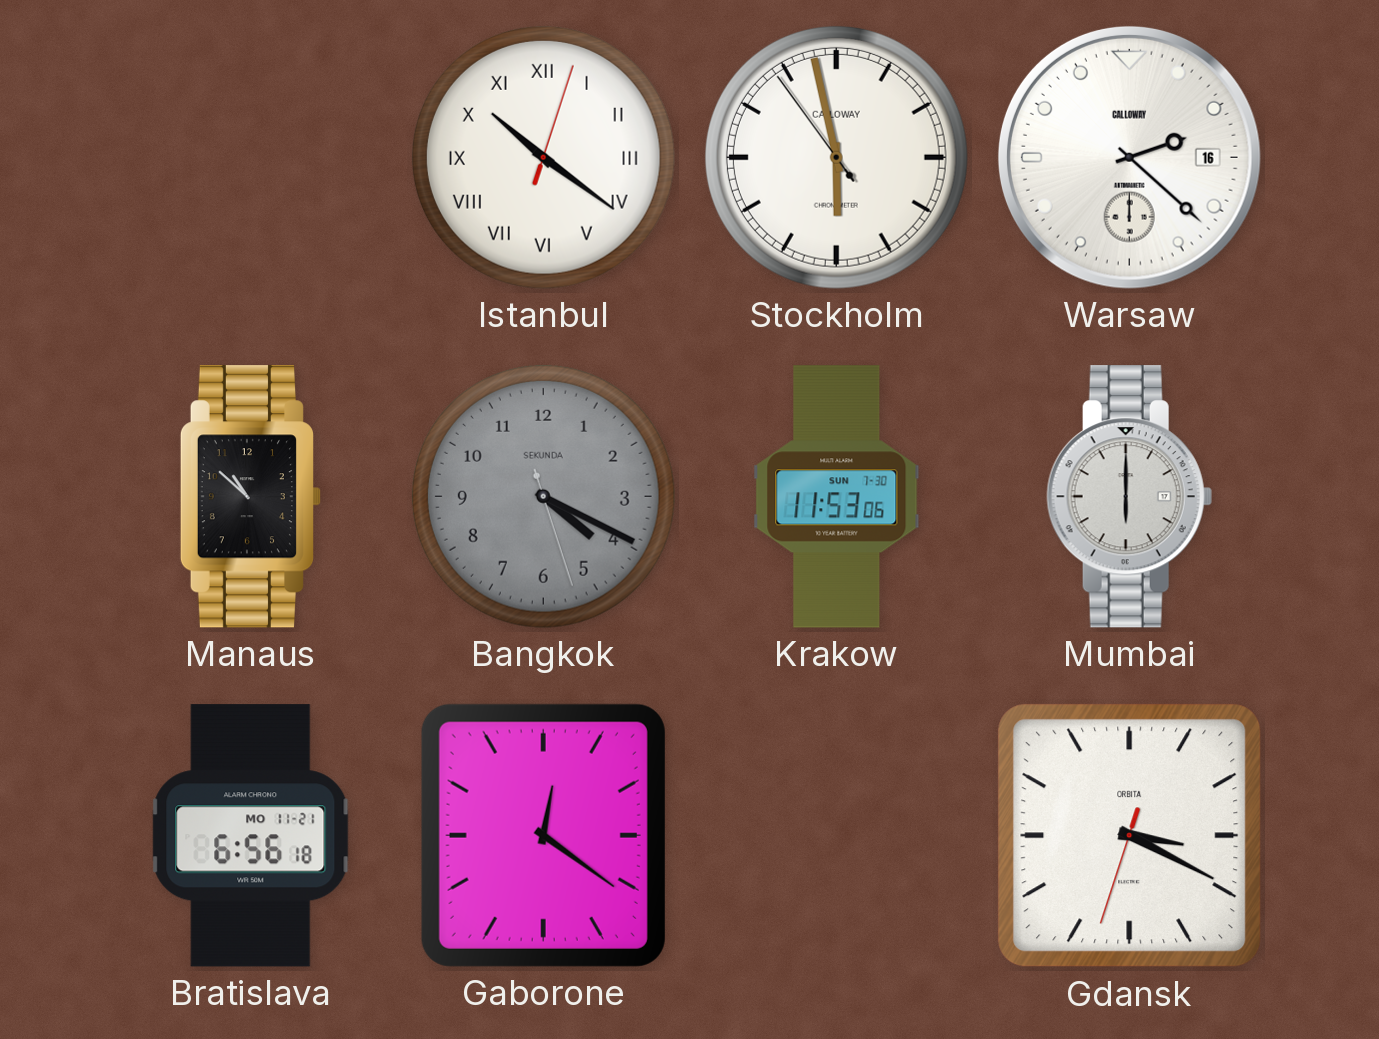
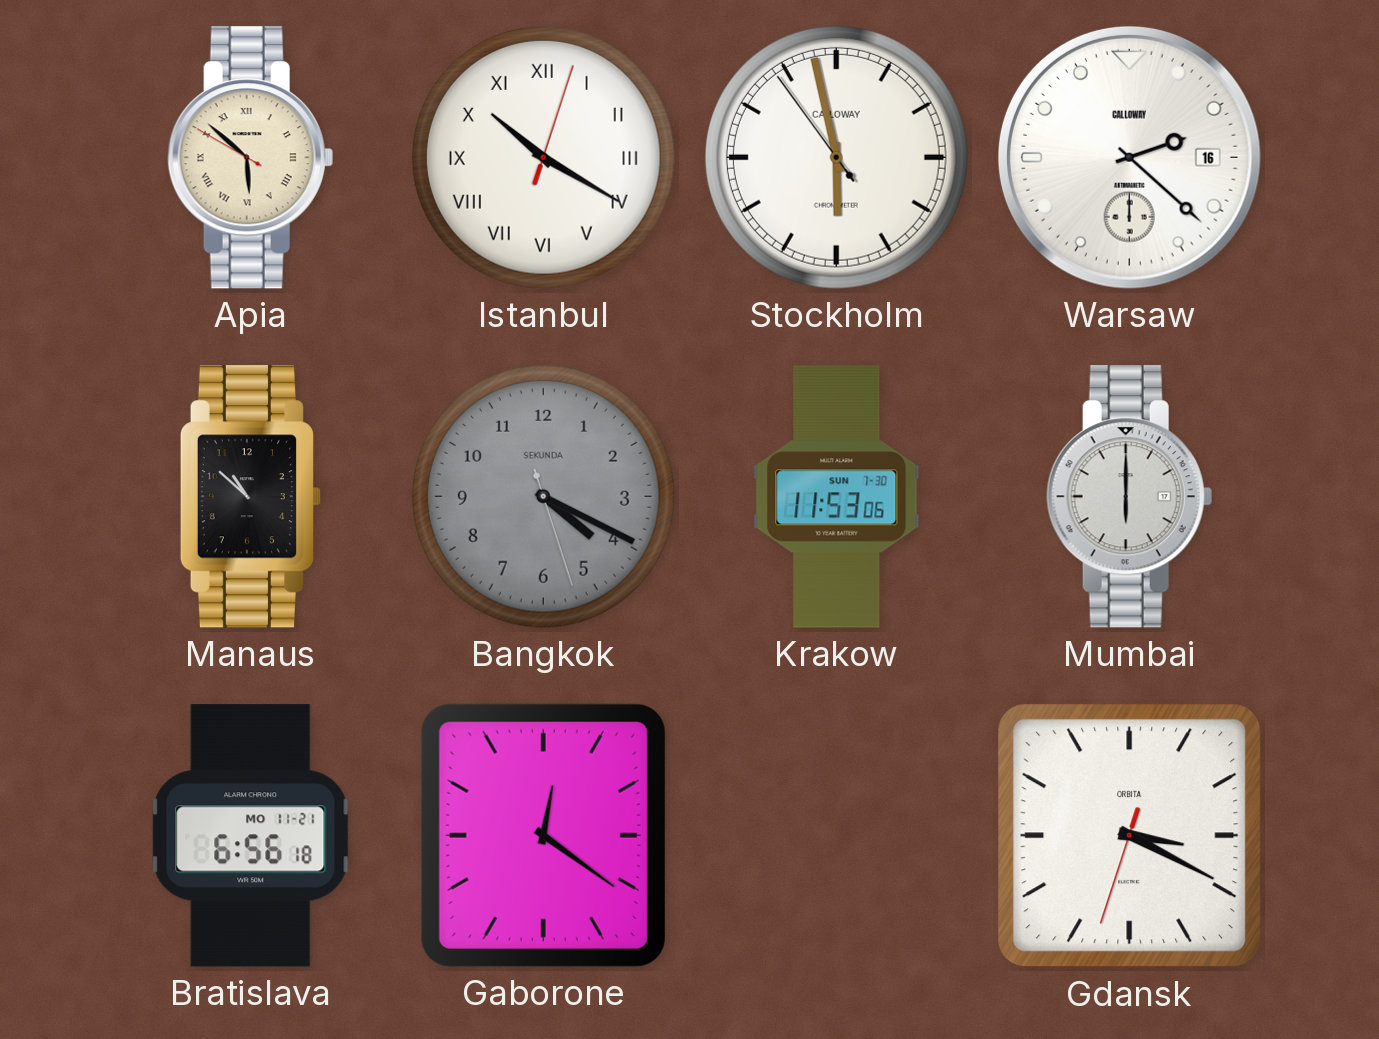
Apia: none -> 5:51
Istanbul: 10:21 -> 10:20
